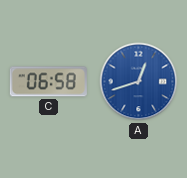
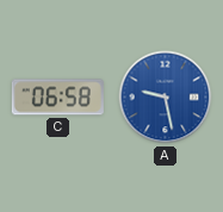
A: 12:42 -> 9:28
